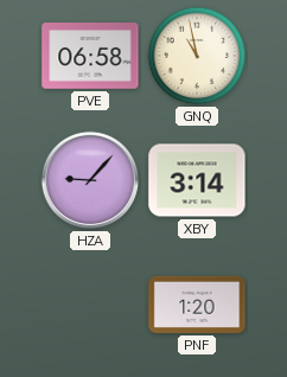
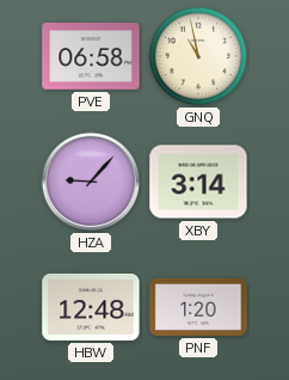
HBW: none -> 12:48
